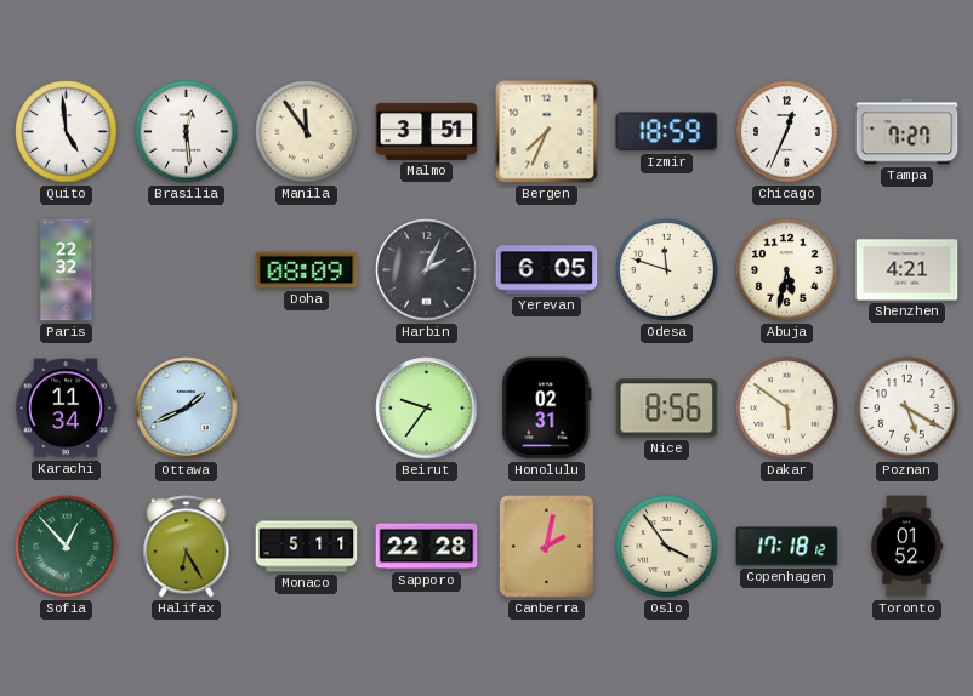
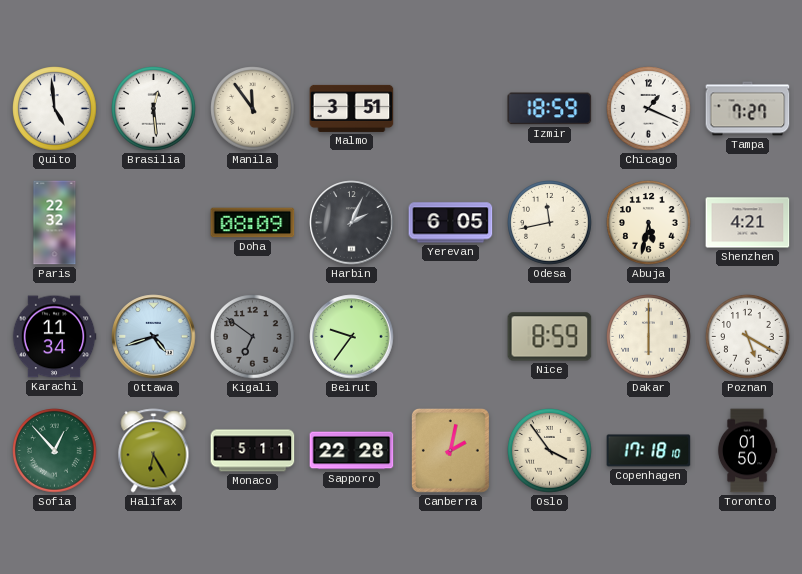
Bergen: 7:34 -> none
Chicago: 12:34 -> 1:19
Odesa: 11:48 -> 11:43
Ottawa: 1:41 -> 4:42
Kigali: none -> 6:51
Honolulu: 02:31 -> none
Nice: 8:56 -> 8:59
Dakar: 5:51 -> 6:00
Copenhagen: 17:18:12 -> 17:18:10
Toronto: 01:52 -> 01:50
